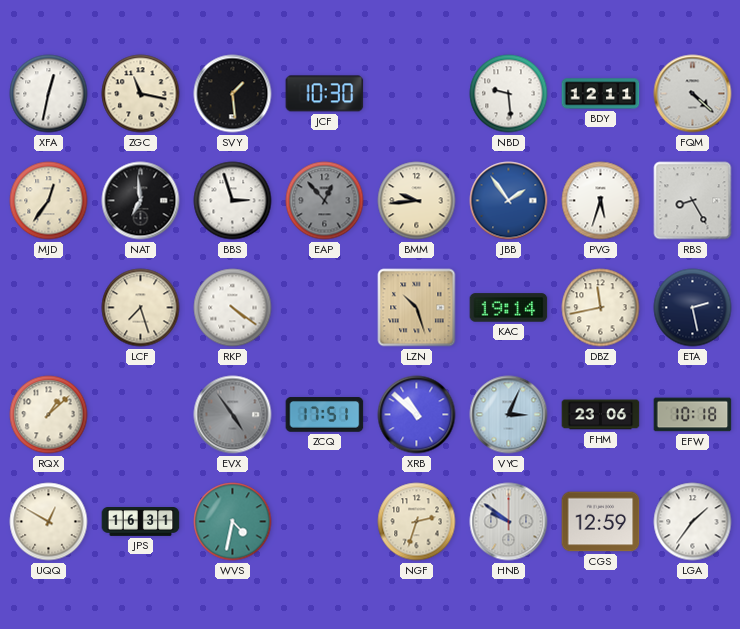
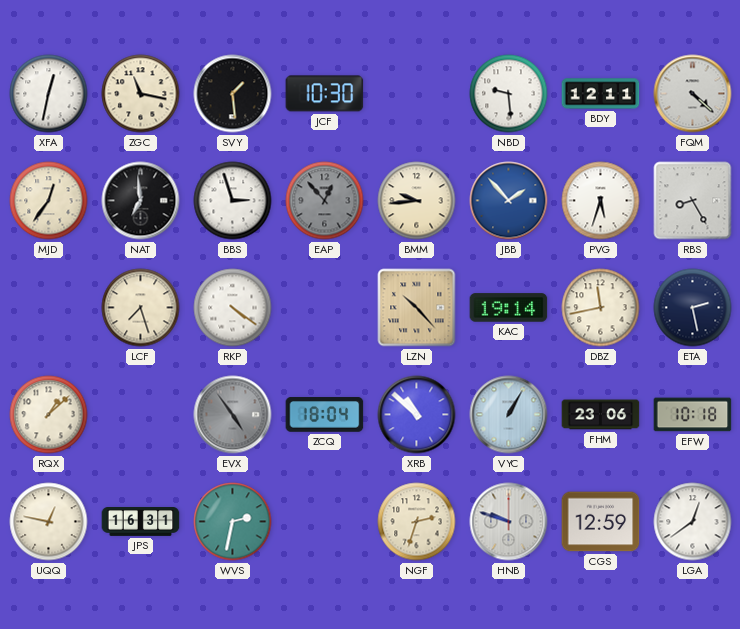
JBB: 1:54 -> 1:53
LZN: 10:27 -> 10:23
ZCQ: 17:51 -> 18:04
VYC: 3:04 -> 1:05
UQQ: 12:50 -> 12:47
WVS: 4:32 -> 2:32
HNB: 9:51 -> 9:48
LGA: 1:36 -> 12:39
